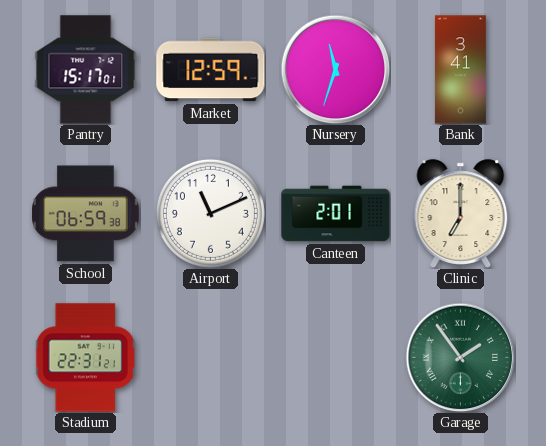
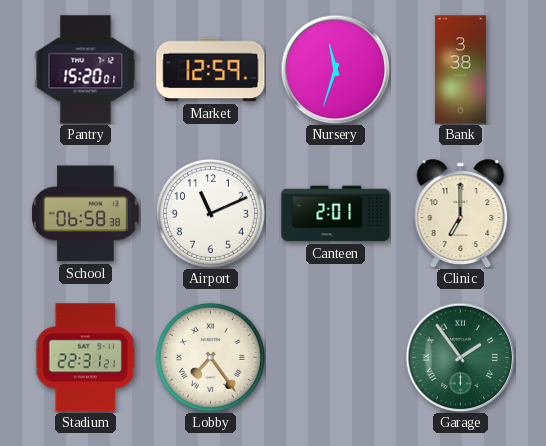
Pantry: 15:17 -> 15:20
Bank: 3:41 -> 3:38
School: 06:59 -> 06:58
Lobby: none -> 7:24
